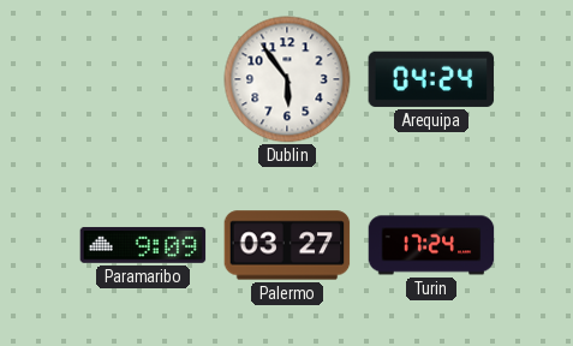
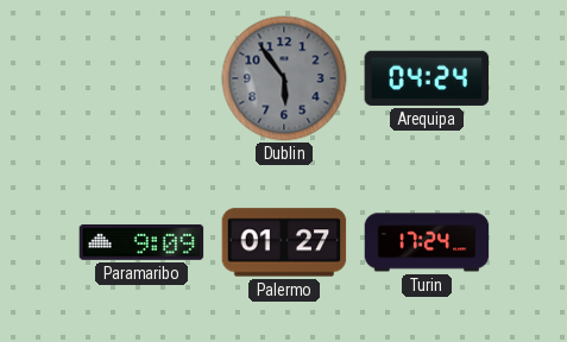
Dublin dial: white -> grey
Palermo: 03:27 -> 01:27
